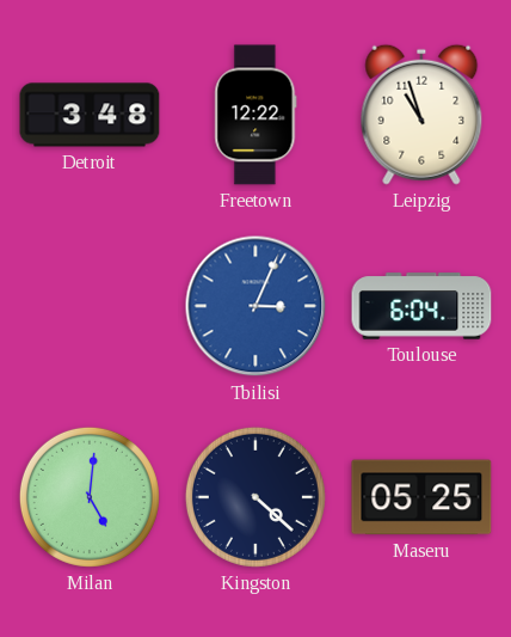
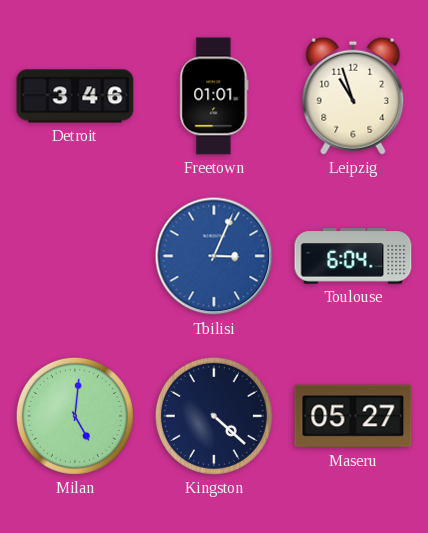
Detroit: 3:48 -> 3:46
Freetown: 12:22 -> 01:01
Maseru: 05:25 -> 05:27
